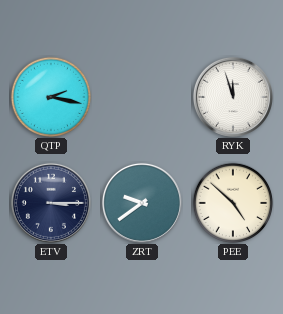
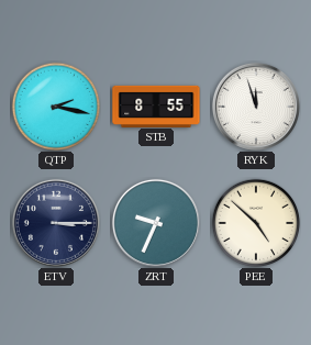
STB: none -> 8:55
ZRT: 9:39 -> 9:34
